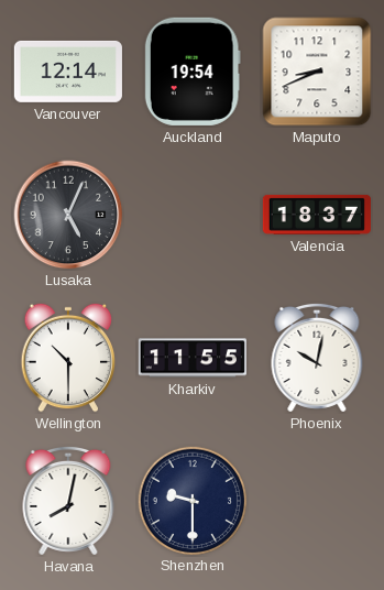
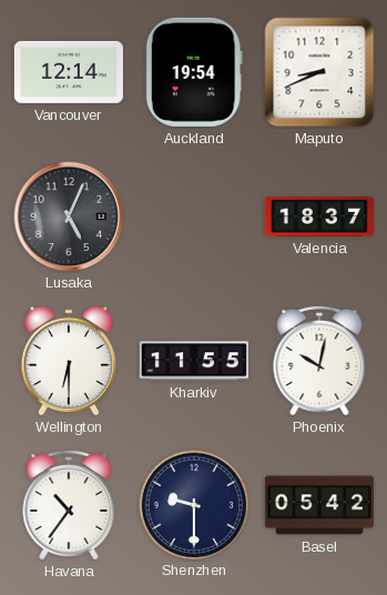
Wellington: 10:30 -> 6:30
Havana: 8:02 -> 10:36
Basel: none -> 05:42
